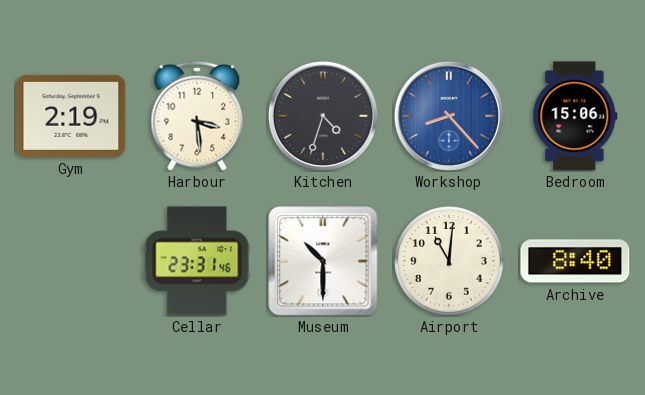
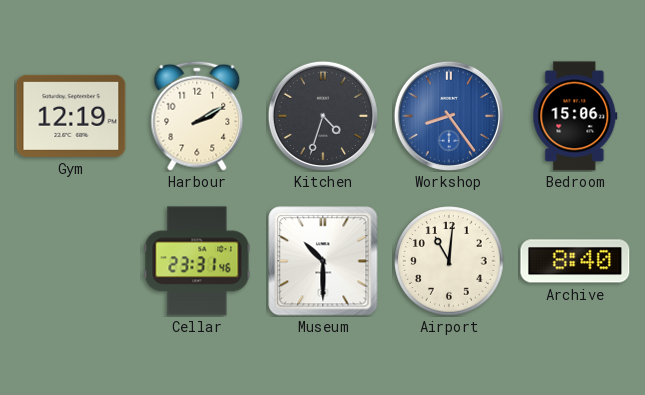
Gym: 2:19 -> 12:19
Harbour: 3:29 -> 2:10
Workshop: 8:23 -> 8:24
